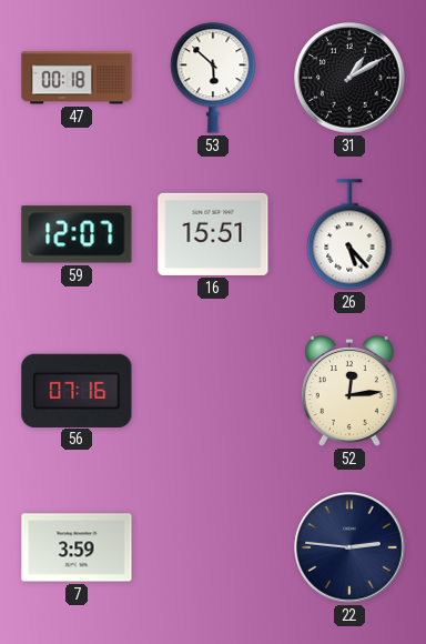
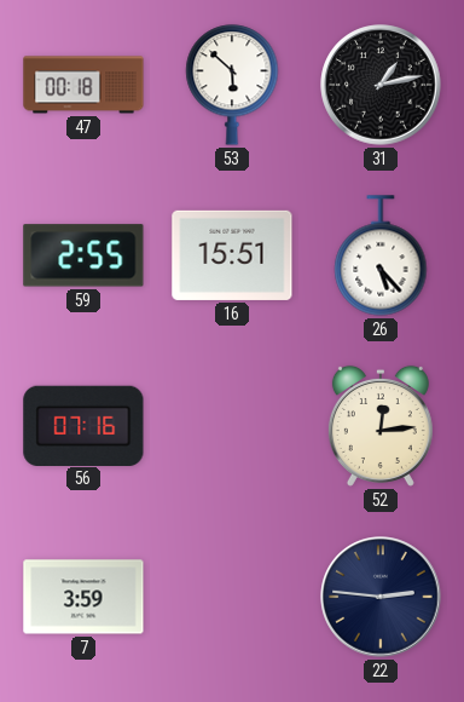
31: 1:10 -> 1:13
59: 12:07 -> 2:55
